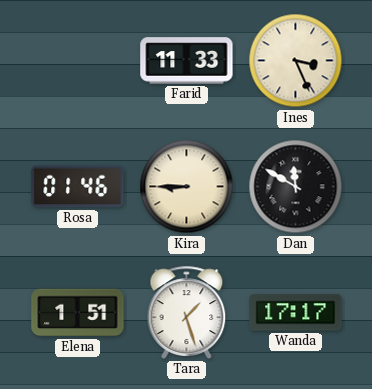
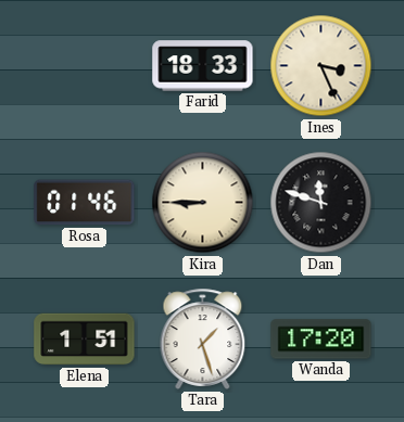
Farid: 11:33 -> 18:33
Dan: 11:50 -> 11:48
Wanda: 17:17 -> 17:20
